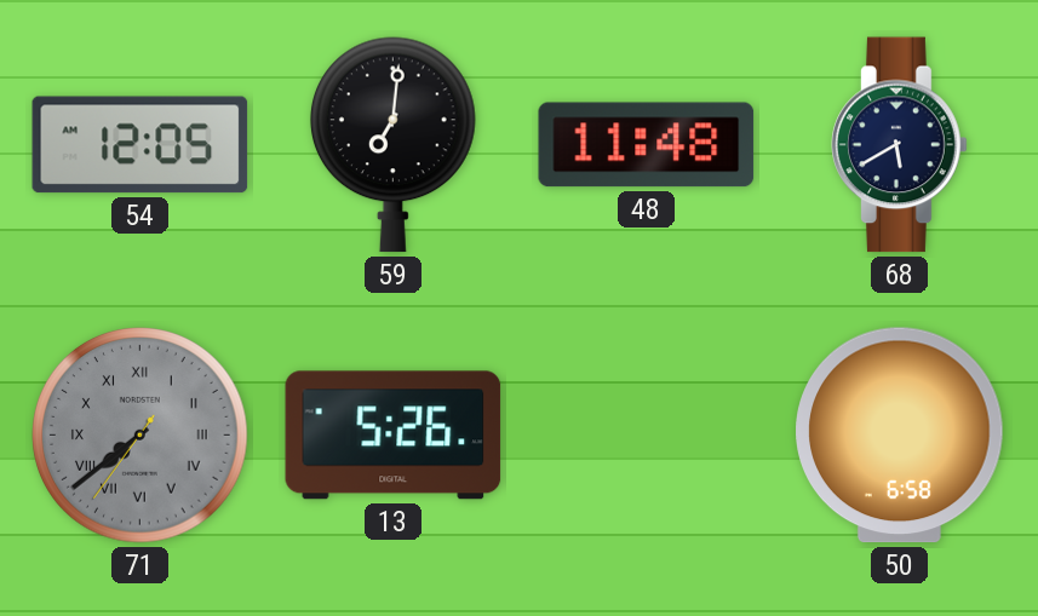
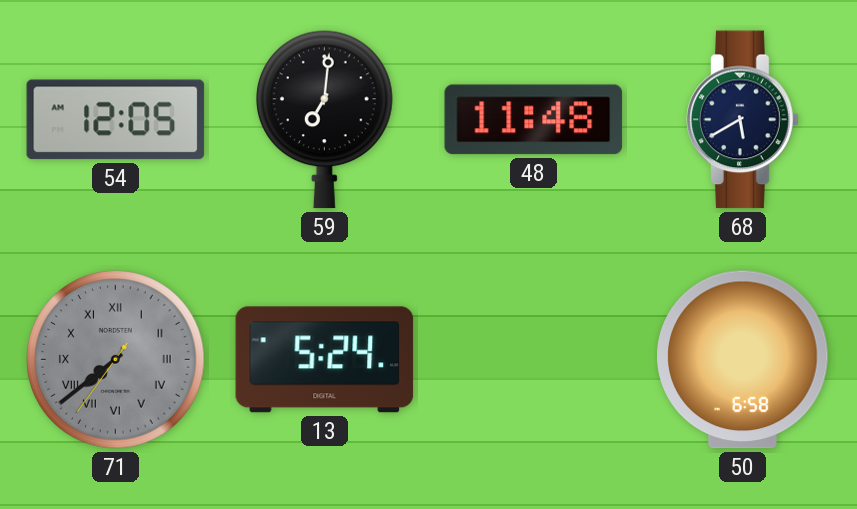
13: 5:26 -> 5:24
